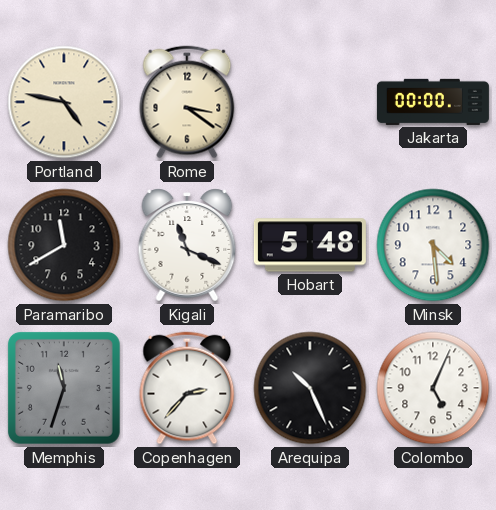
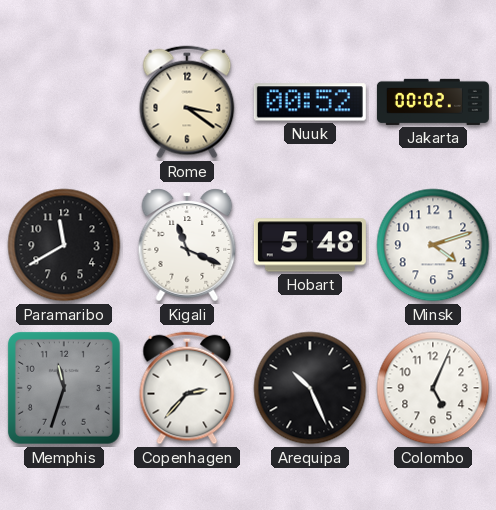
Portland: 4:47 -> none
Nuuk: none -> 00:52
Jakarta: 00:00 -> 00:02
Minsk: 4:29 -> 4:12
